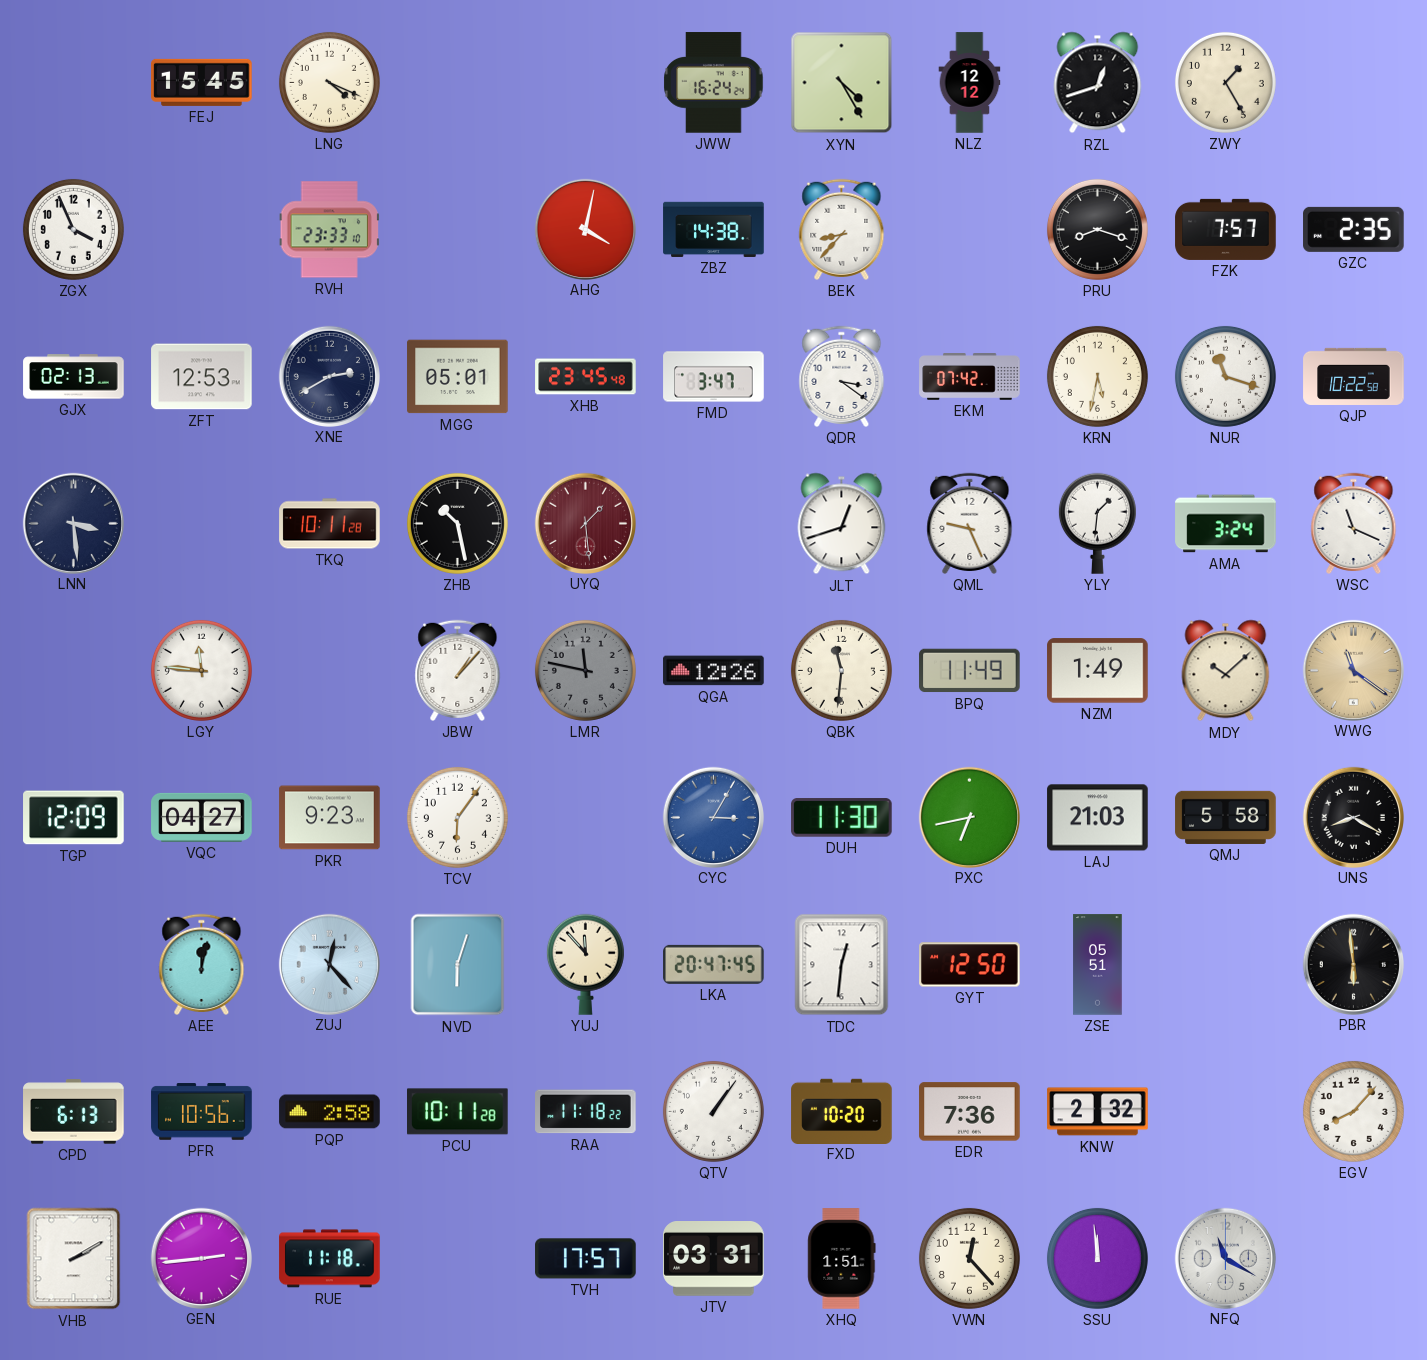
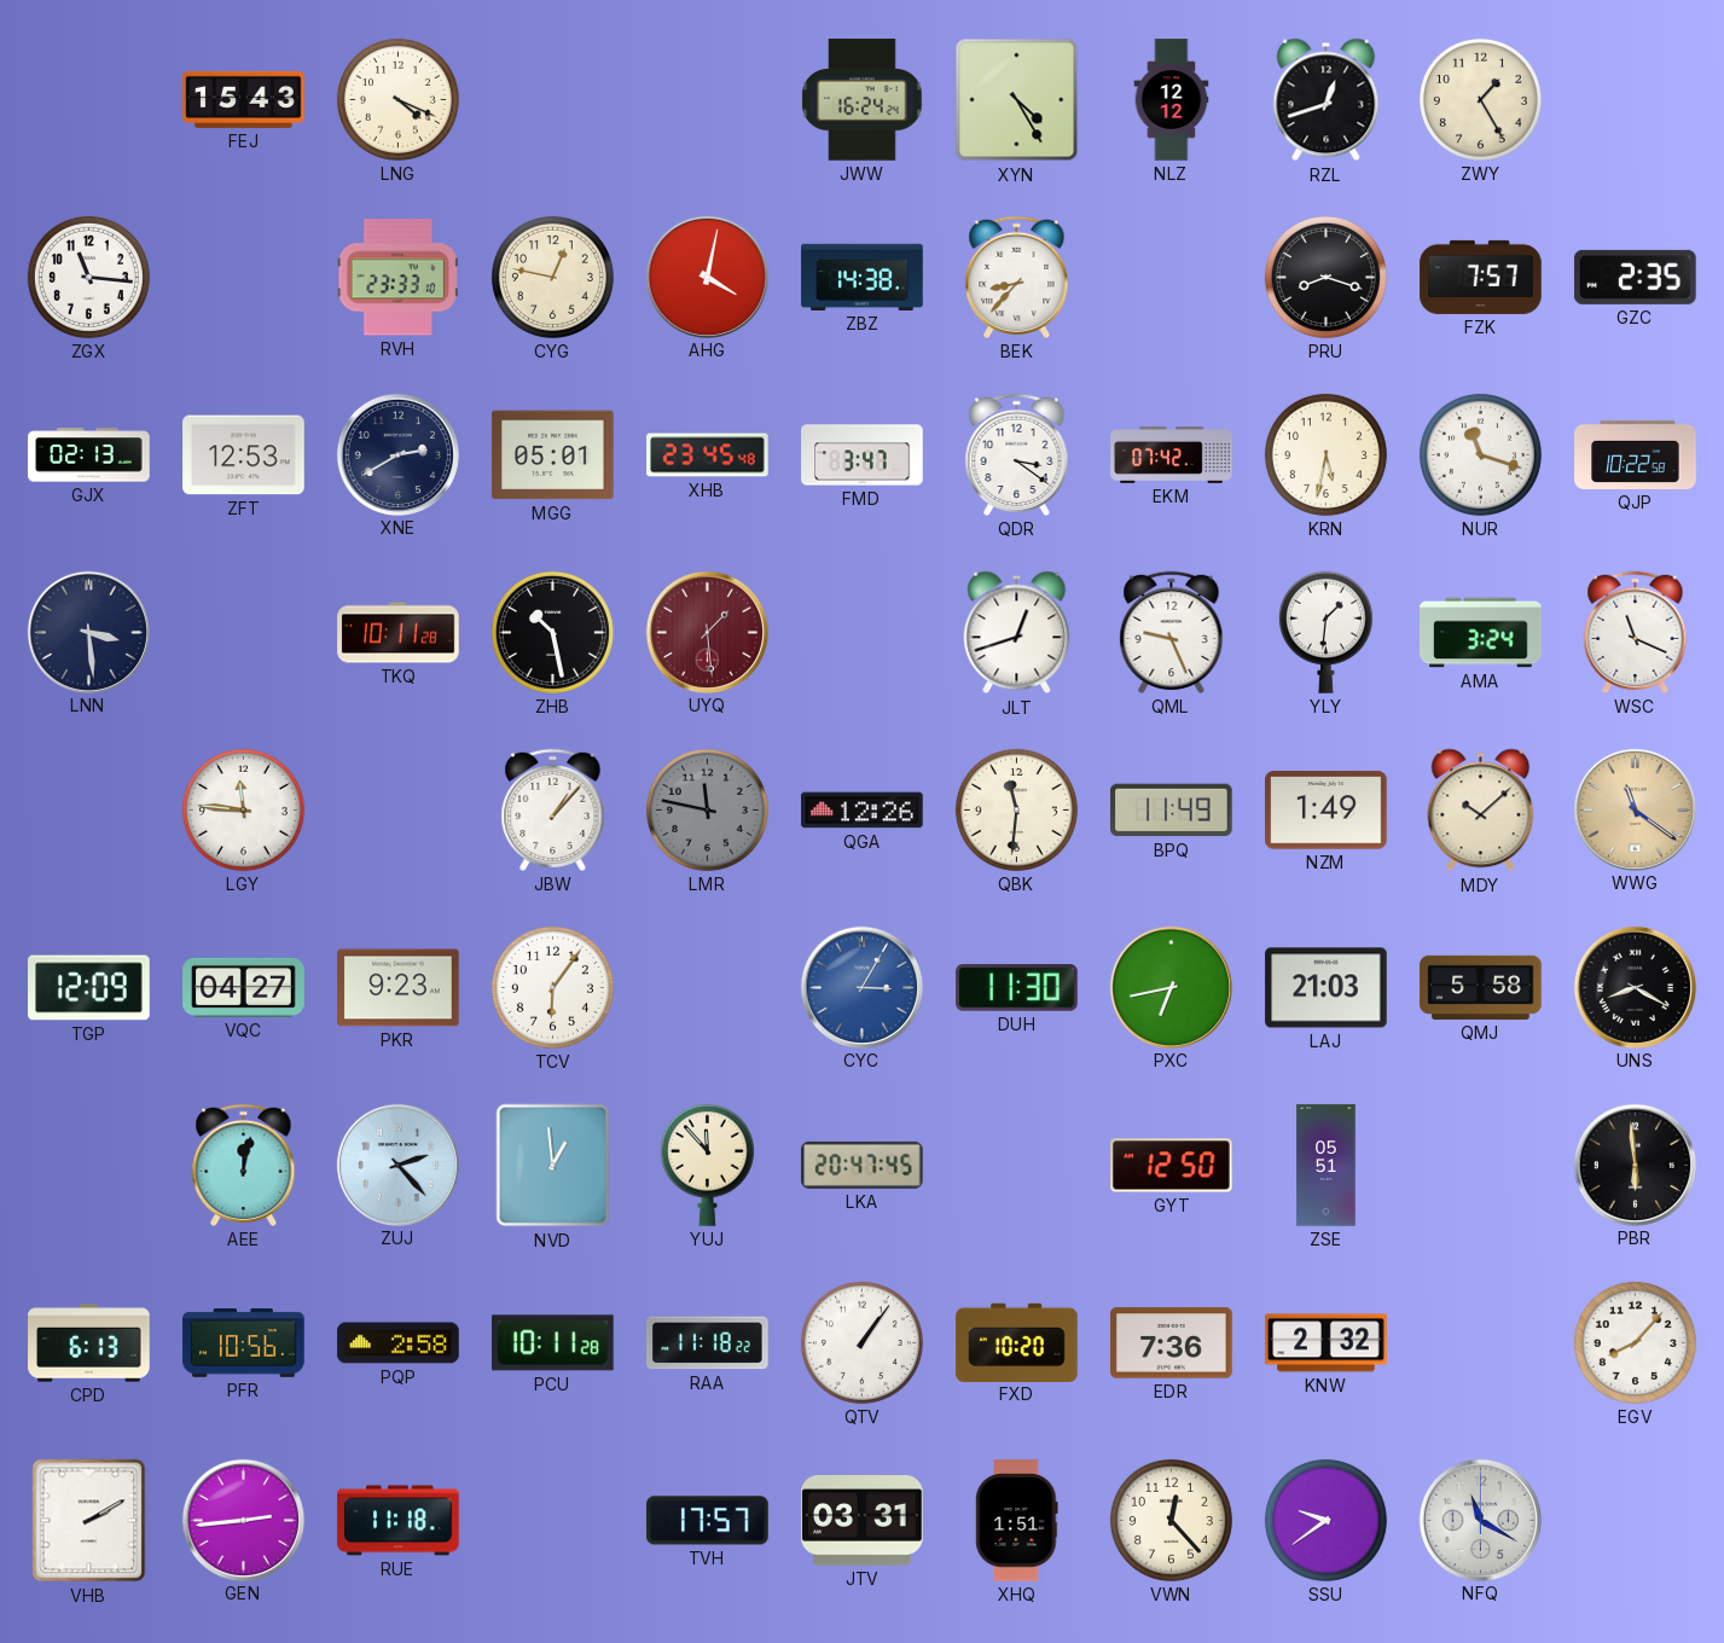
FEJ: 15:45 -> 15:43
ZGX: 3:56 -> 11:16
CYG: none -> 12:47
ZUJ: 12:23 -> 2:23
NVD: 6:03 -> 12:59
TDC: 12:31 -> none
SSU: 11:59 -> 9:39
